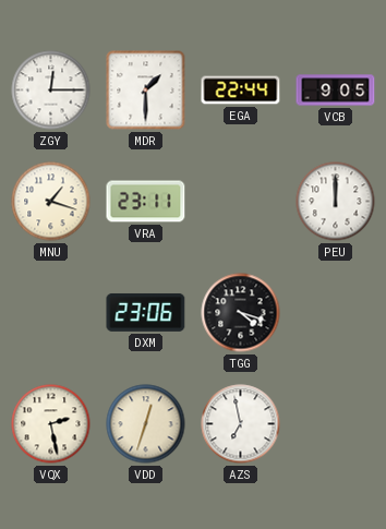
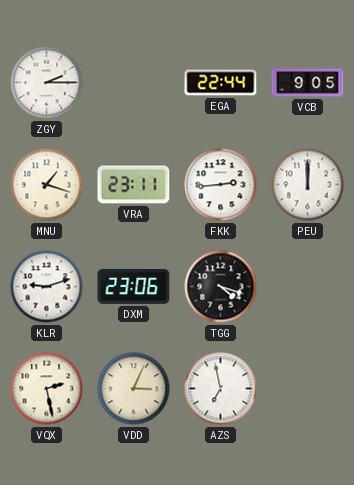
ZGY: 12:15 -> 2:15
MDR: 1:30 -> none
FKK: none -> 2:44
KLR: none -> 9:12
VDD: 12:33 -> 3:04
